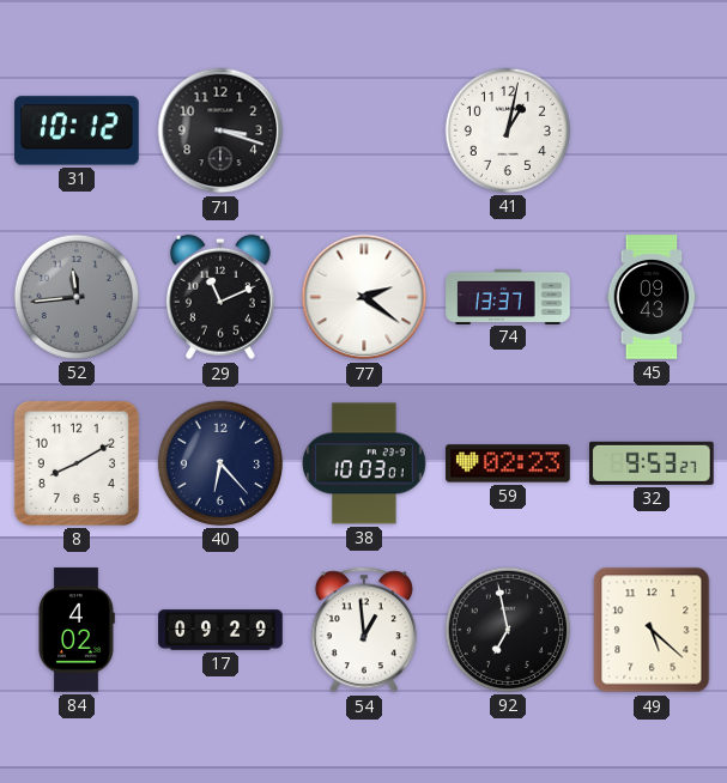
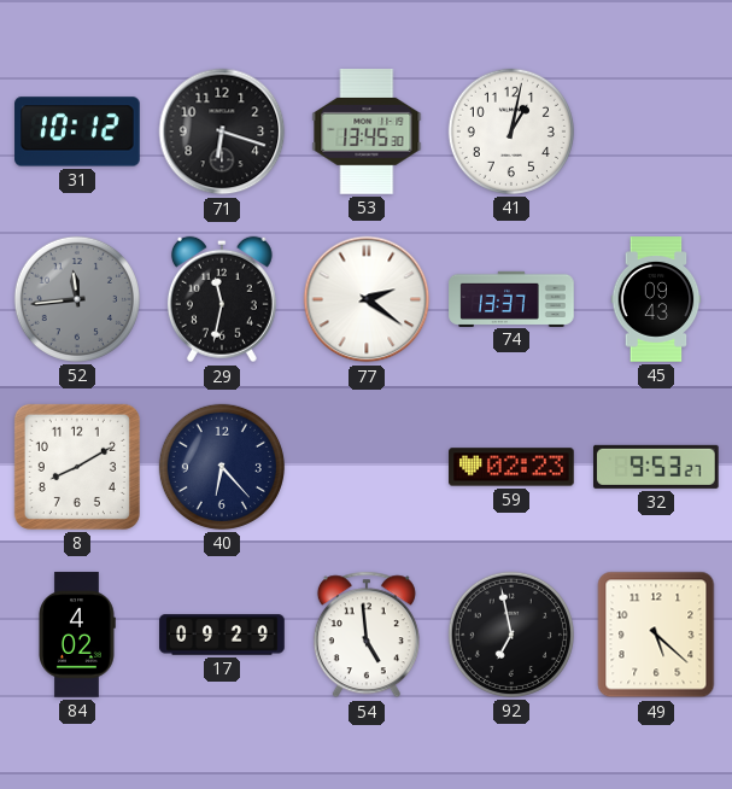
71: 3:18 -> 6:18
53: none -> 13:45
29: 11:11 -> 11:32
38: 10:03 -> none
54: 12:59 -> 4:59
